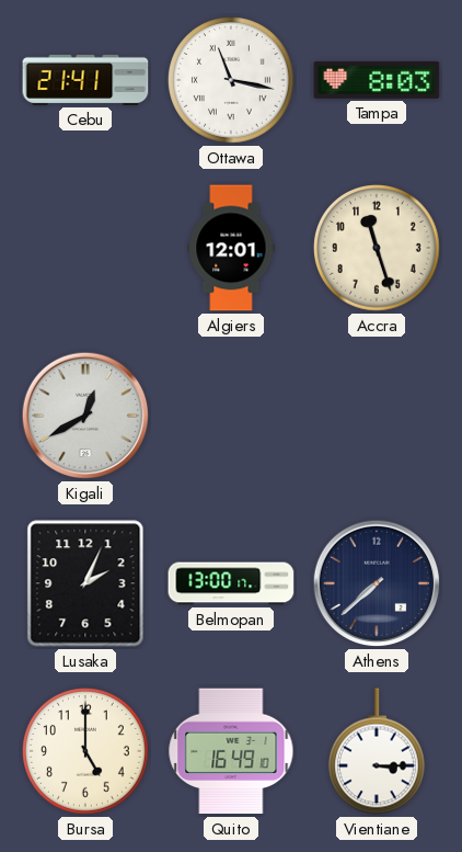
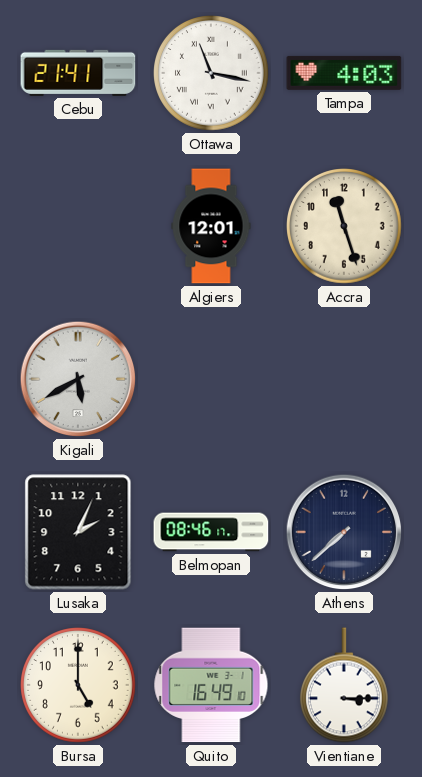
Tampa: 8:03 -> 4:03
Kigali: 12:40 -> 5:40
Belmopan: 13:00 -> 08:46
